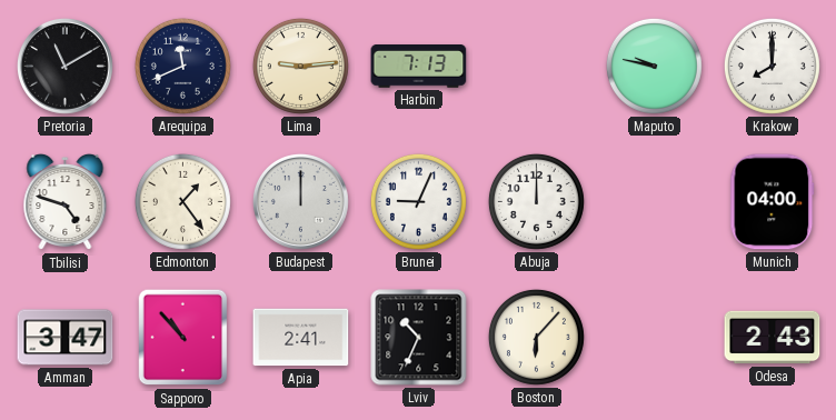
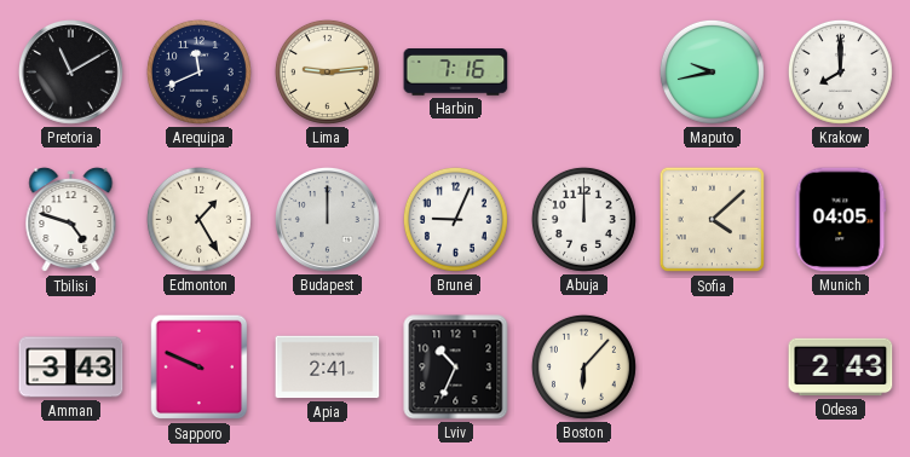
Harbin: 7:13 -> 7:16
Maputo: 9:47 -> 9:43
Edmonton: 1:24 -> 1:25
Sofia: none -> 4:08
Munich: 04:00 -> 04:05
Amman: 3:47 -> 3:43
Sapporo: 10:53 -> 9:49
